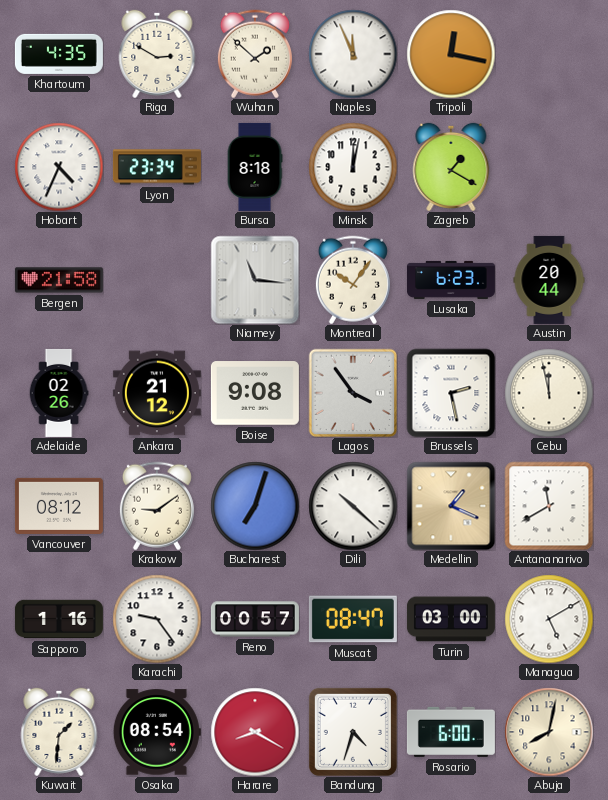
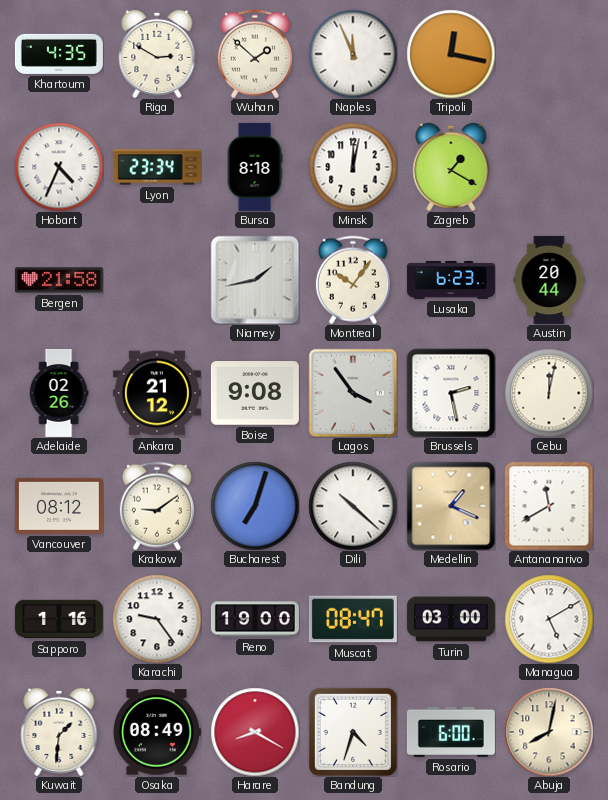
Niamey: 11:16 -> 1:43
Cebu: 11:58 -> 12:02
Reno: 00:57 -> 19:00
Osaka: 08:54 -> 08:49
